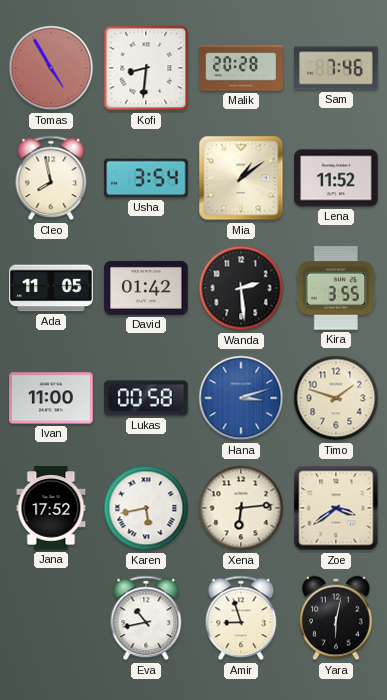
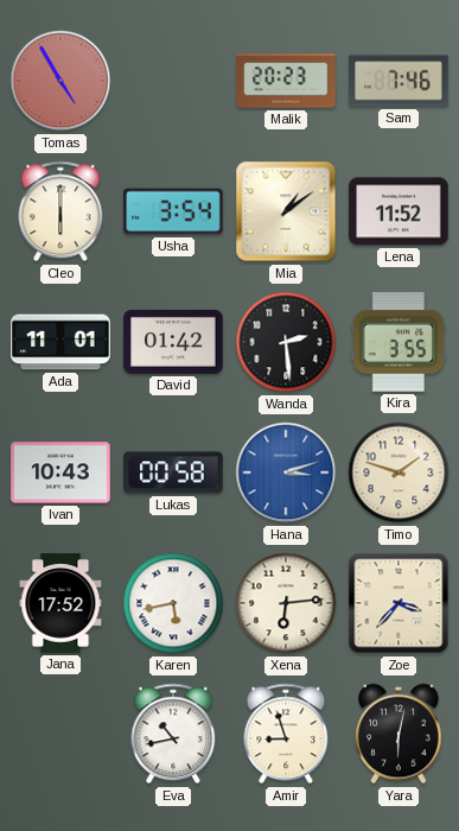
Kofi: 8:31 -> none
Malik: 20:28 -> 20:23
Cleo: 7:58 -> 6:00
Ada: 11:05 -> 11:01
Ivan: 11:00 -> 10:43
Zoe: 3:39 -> 3:37
